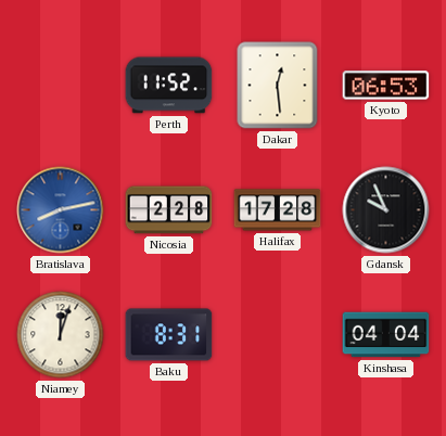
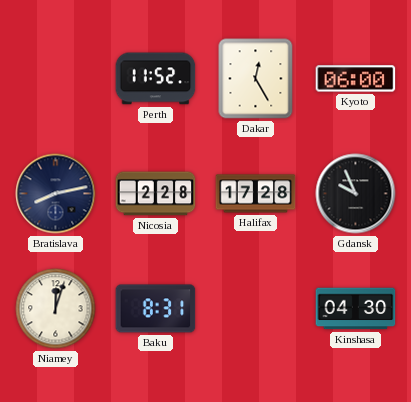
Dakar: 12:29 -> 12:25
Kyoto: 06:53 -> 06:00
Bratislava dial: blue -> navy
Kinshasa: 04:04 -> 04:30
